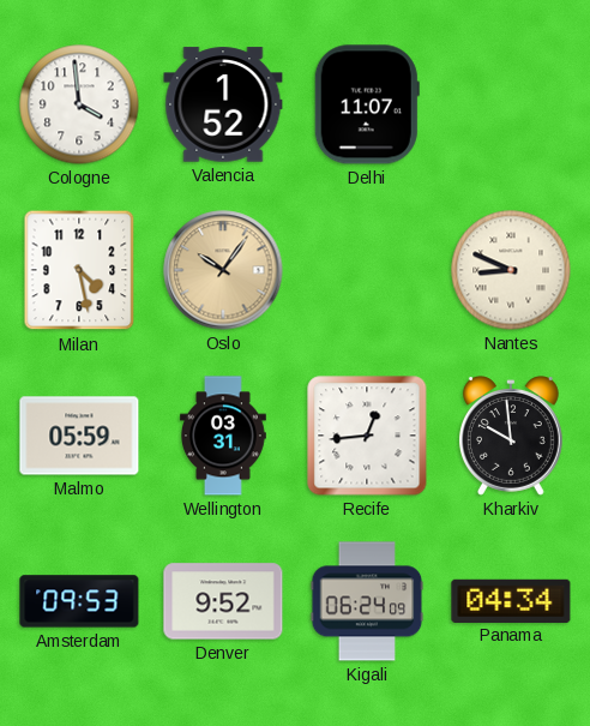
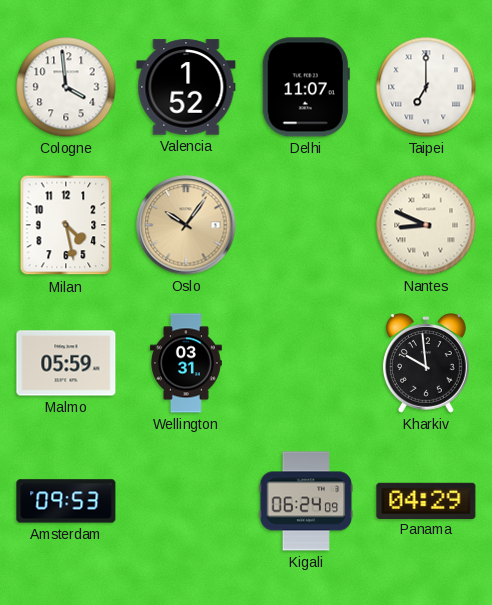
Taipei: none -> 7:00
Recife: 12:44 -> none
Denver: 9:52 -> none
Panama: 04:34 -> 04:29
